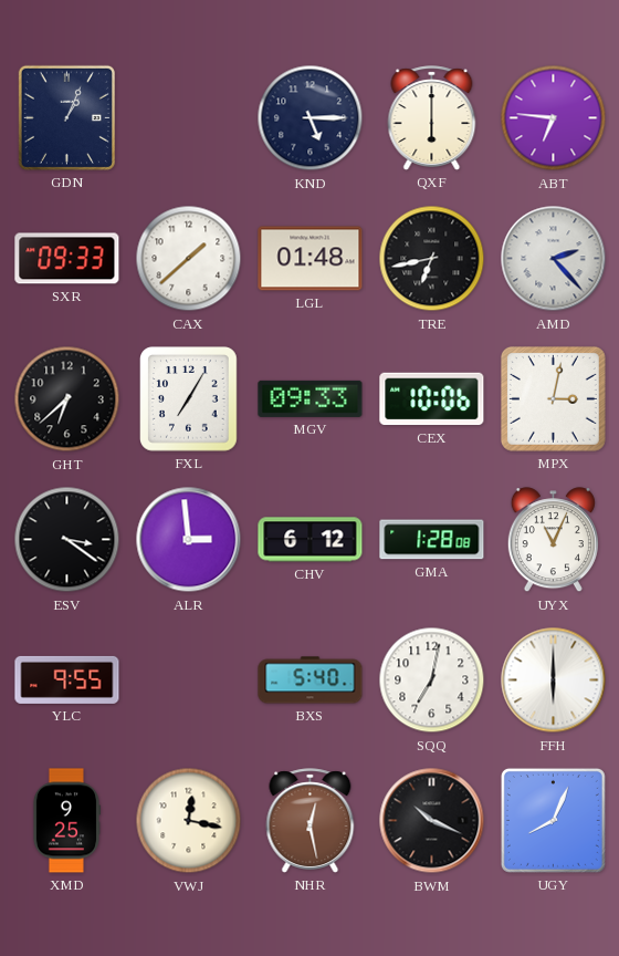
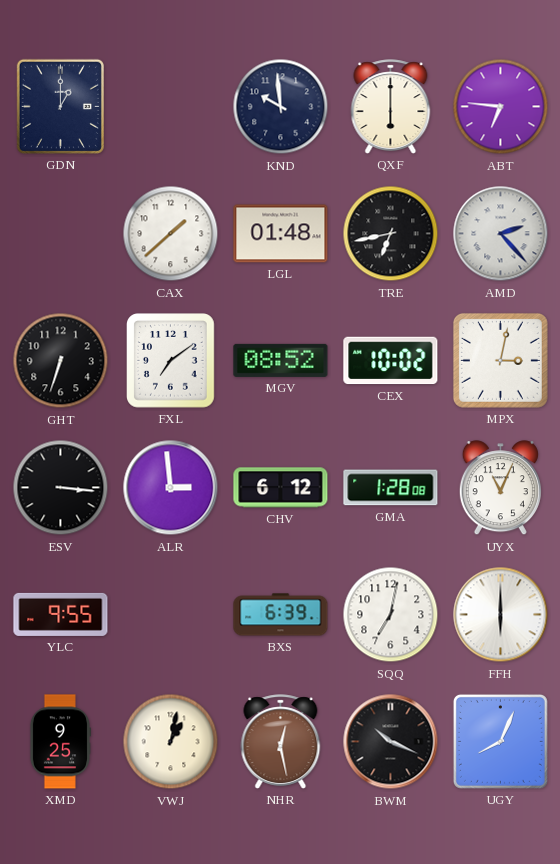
GDN: 1:04 -> 1:00
KND: 5:15 -> 9:59
SXR: 09:33 -> none
GHT: 6:38 -> 6:33
FXL: 7:05 -> 7:09
MGV: 09:33 -> 08:52
CEX: 10:06 -> 10:02
ESV: 3:21 -> 3:16
BXS: 5:40 -> 6:39
VWJ: 12:17 -> 1:02
